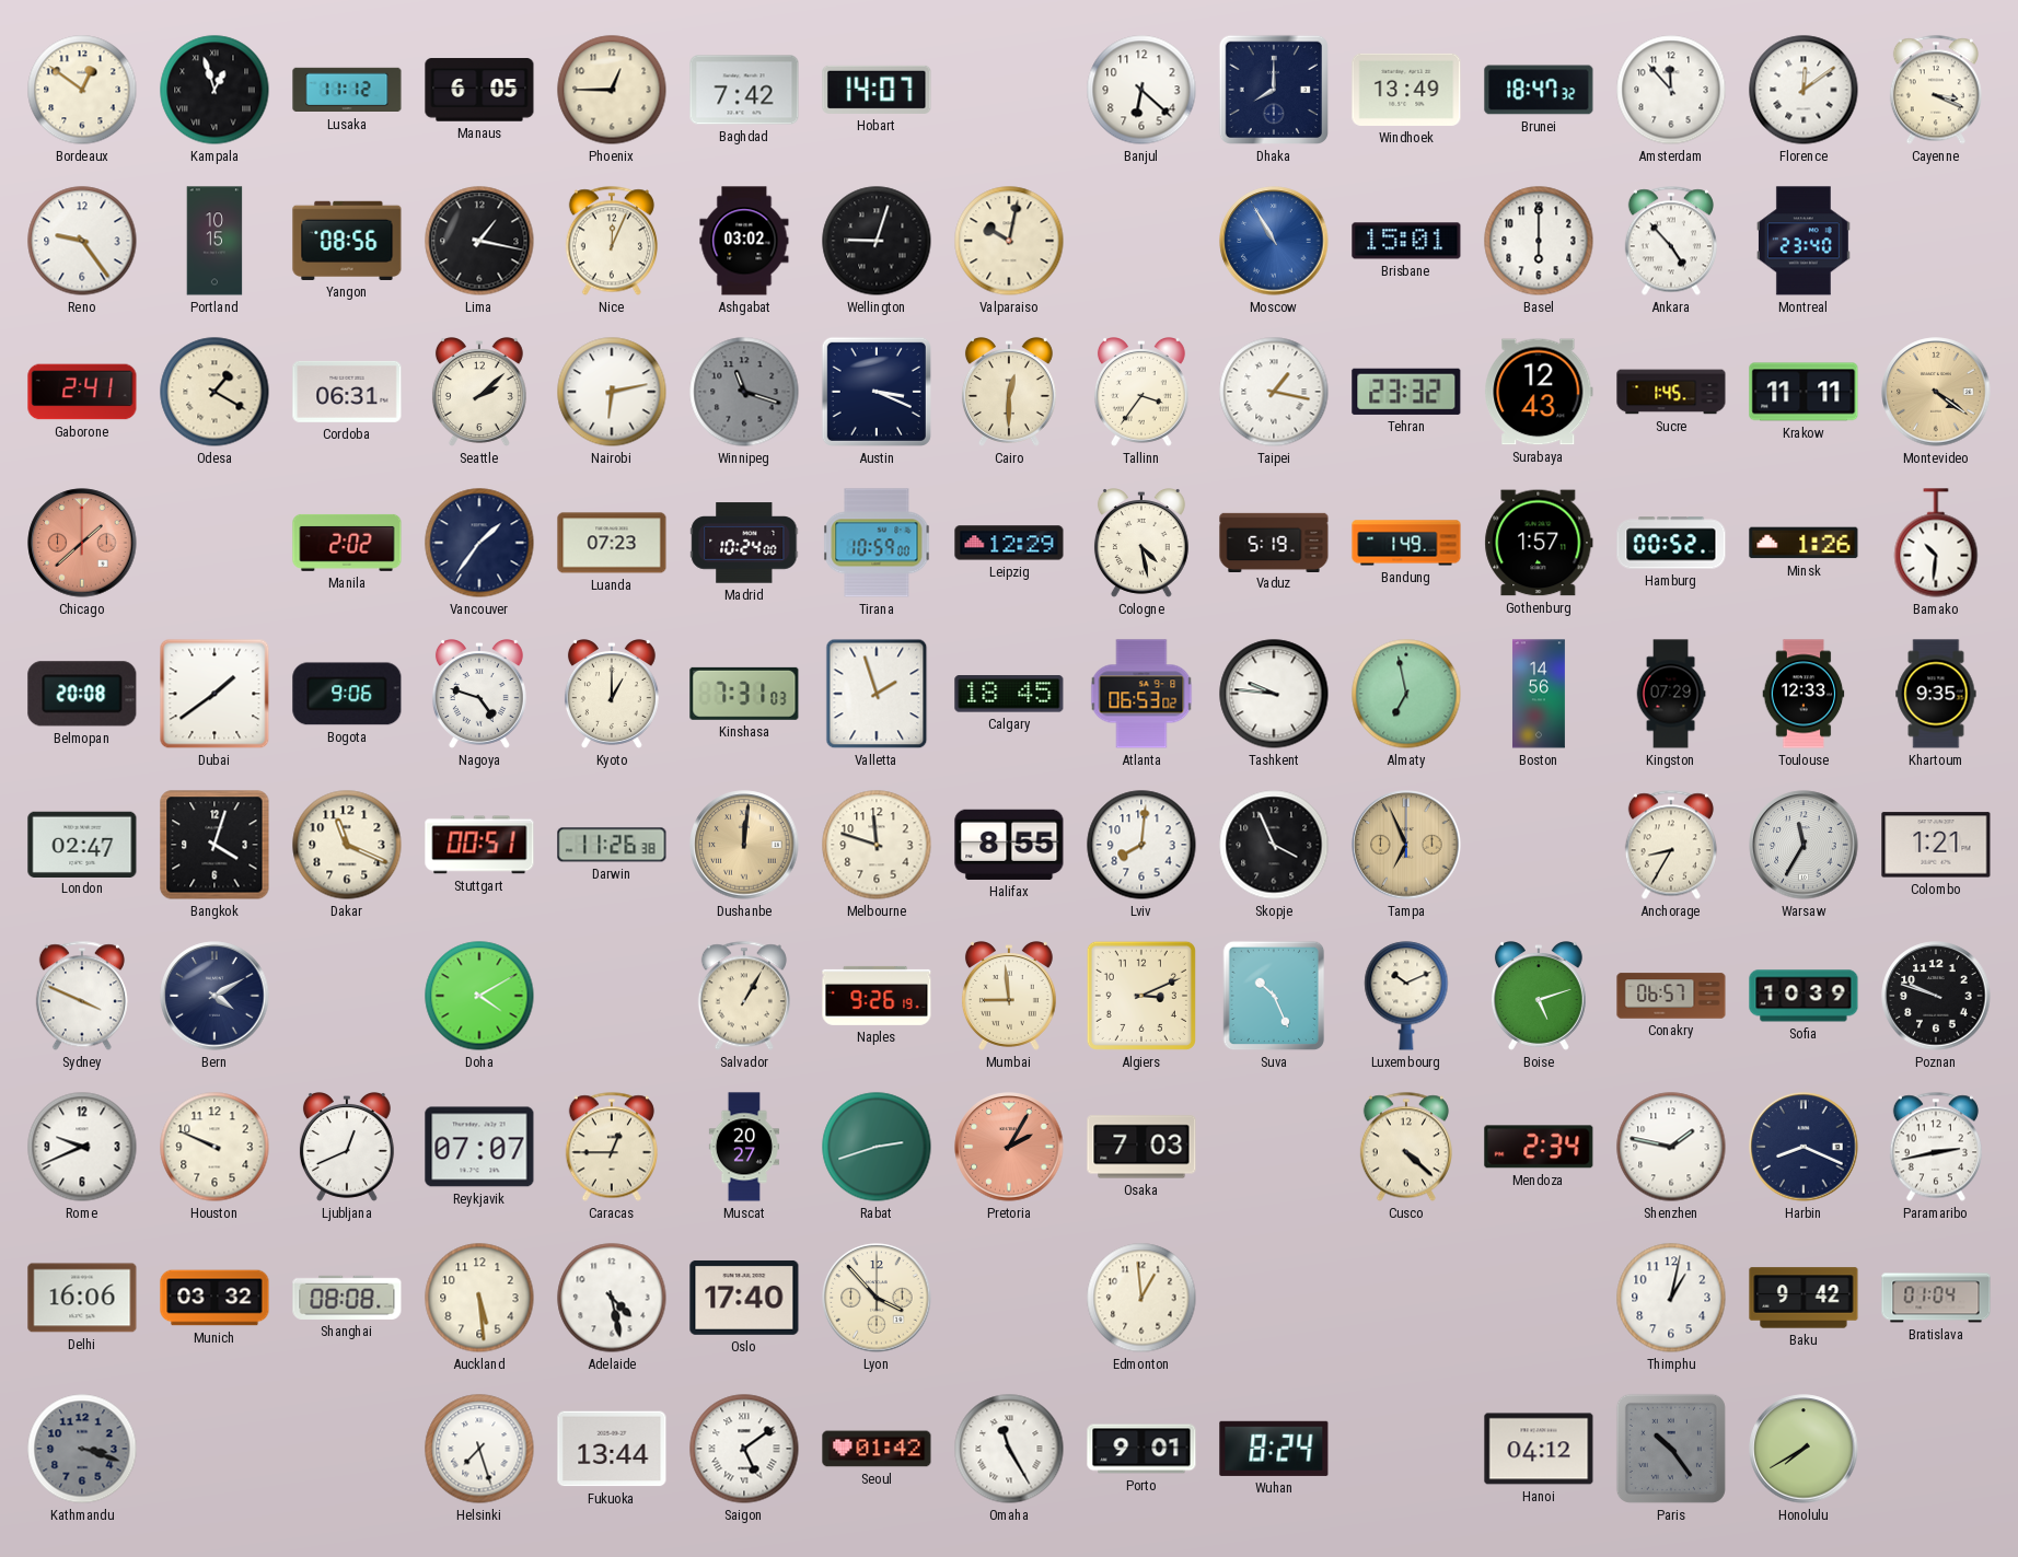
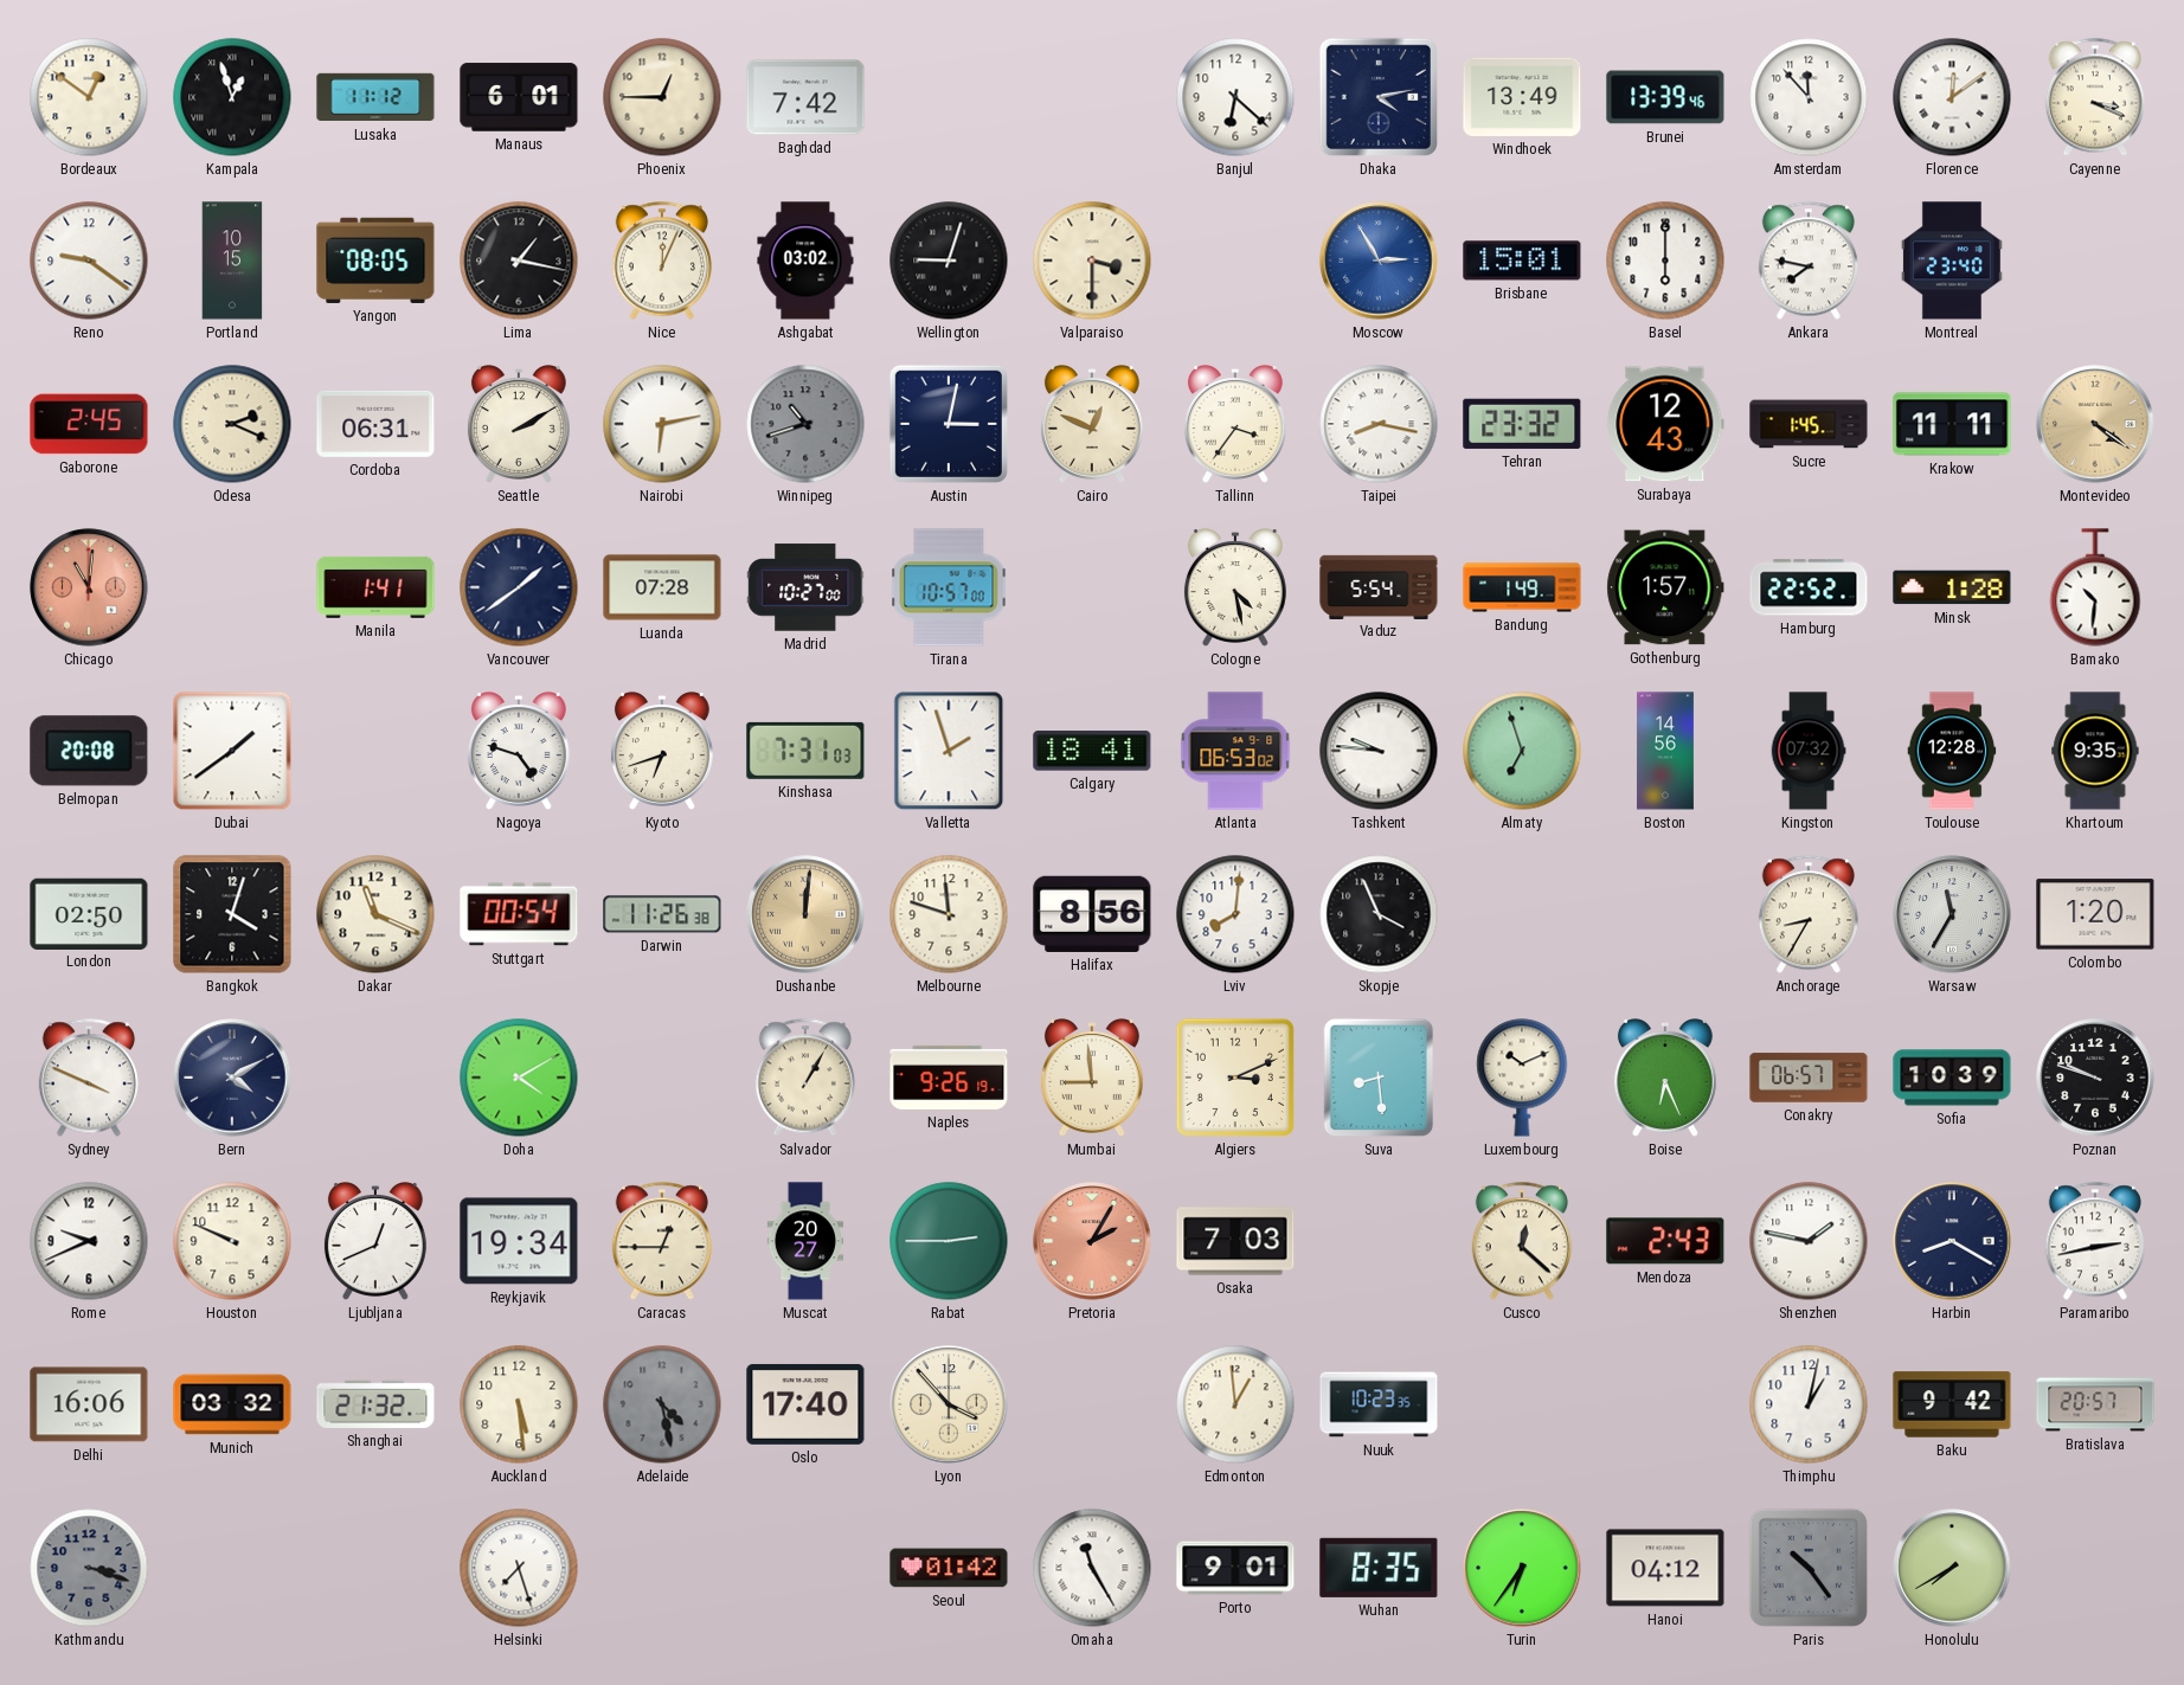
Manaus: 6:05 -> 6:01
Hobart: 14:07 -> none
Dhaka: 8:00 -> 4:13
Brunei: 18:47 -> 13:39
Reno: 9:24 -> 9:21
Yangon: 08:56 -> 08:05
Valparaiso: 10:02 -> 3:30
Moscow: 10:55 -> 2:55
Ankara: 4:53 -> 7:47
Gaborone: 2:41 -> 2:45
Odesa: 1:20 -> 2:19
Seattle: 2:08 -> 2:10
Winnipeg: 11:18 -> 10:42
Austin: 3:19 -> 3:02
Cairo: 12:30 -> 12:49
Taipei: 1:17 -> 8:17
Chicago: 1:38 -> 11:01
Manila: 2:02 -> 1:41
Vancouver: 1:36 -> 1:39
Luanda: 07:23 -> 07:28
Madrid: 10:24 -> 10:27
Tirana: 10:59 -> 10:57
Leipzig: 12:29 -> none
Vaduz: 5:19 -> 5:54
Hamburg: 00:52 -> 22:52
Minsk: 1:26 -> 1:28
Bogota: 9:06 -> none
Kyoto: 1:00 -> 6:42
Calgary: 18:45 -> 18:41
Almaty: 6:58 -> 6:57
Kingston: 07:29 -> 07:32
Toulouse: 12:33 -> 12:28
London: 02:47 -> 02:50
Stuttgart: 00:51 -> 00:54
Halifax: 8:55 -> 8:56
Tampa: 6:56 -> none
Colombo: 1:21 -> 1:20
Suva: 10:26 -> 8:29
Boise: 5:12 -> 6:26
Reykjavik: 07:07 -> 19:34
Rabat: 2:42 -> 2:45
Cusco: 4:22 -> 12:22
Mendoza: 2:34 -> 2:43
Harbin: 8:19 -> 8:20
Shanghai: 08:08 -> 21:32
Adelaide dial: white -> grey
Nuuk: none -> 10:23
Bratislava: 01:04 -> 20:57
Fukuoka: 13:44 -> none
Saigon: 5:09 -> none
Wuhan: 8:24 -> 8:35
Turin: none -> 6:36
